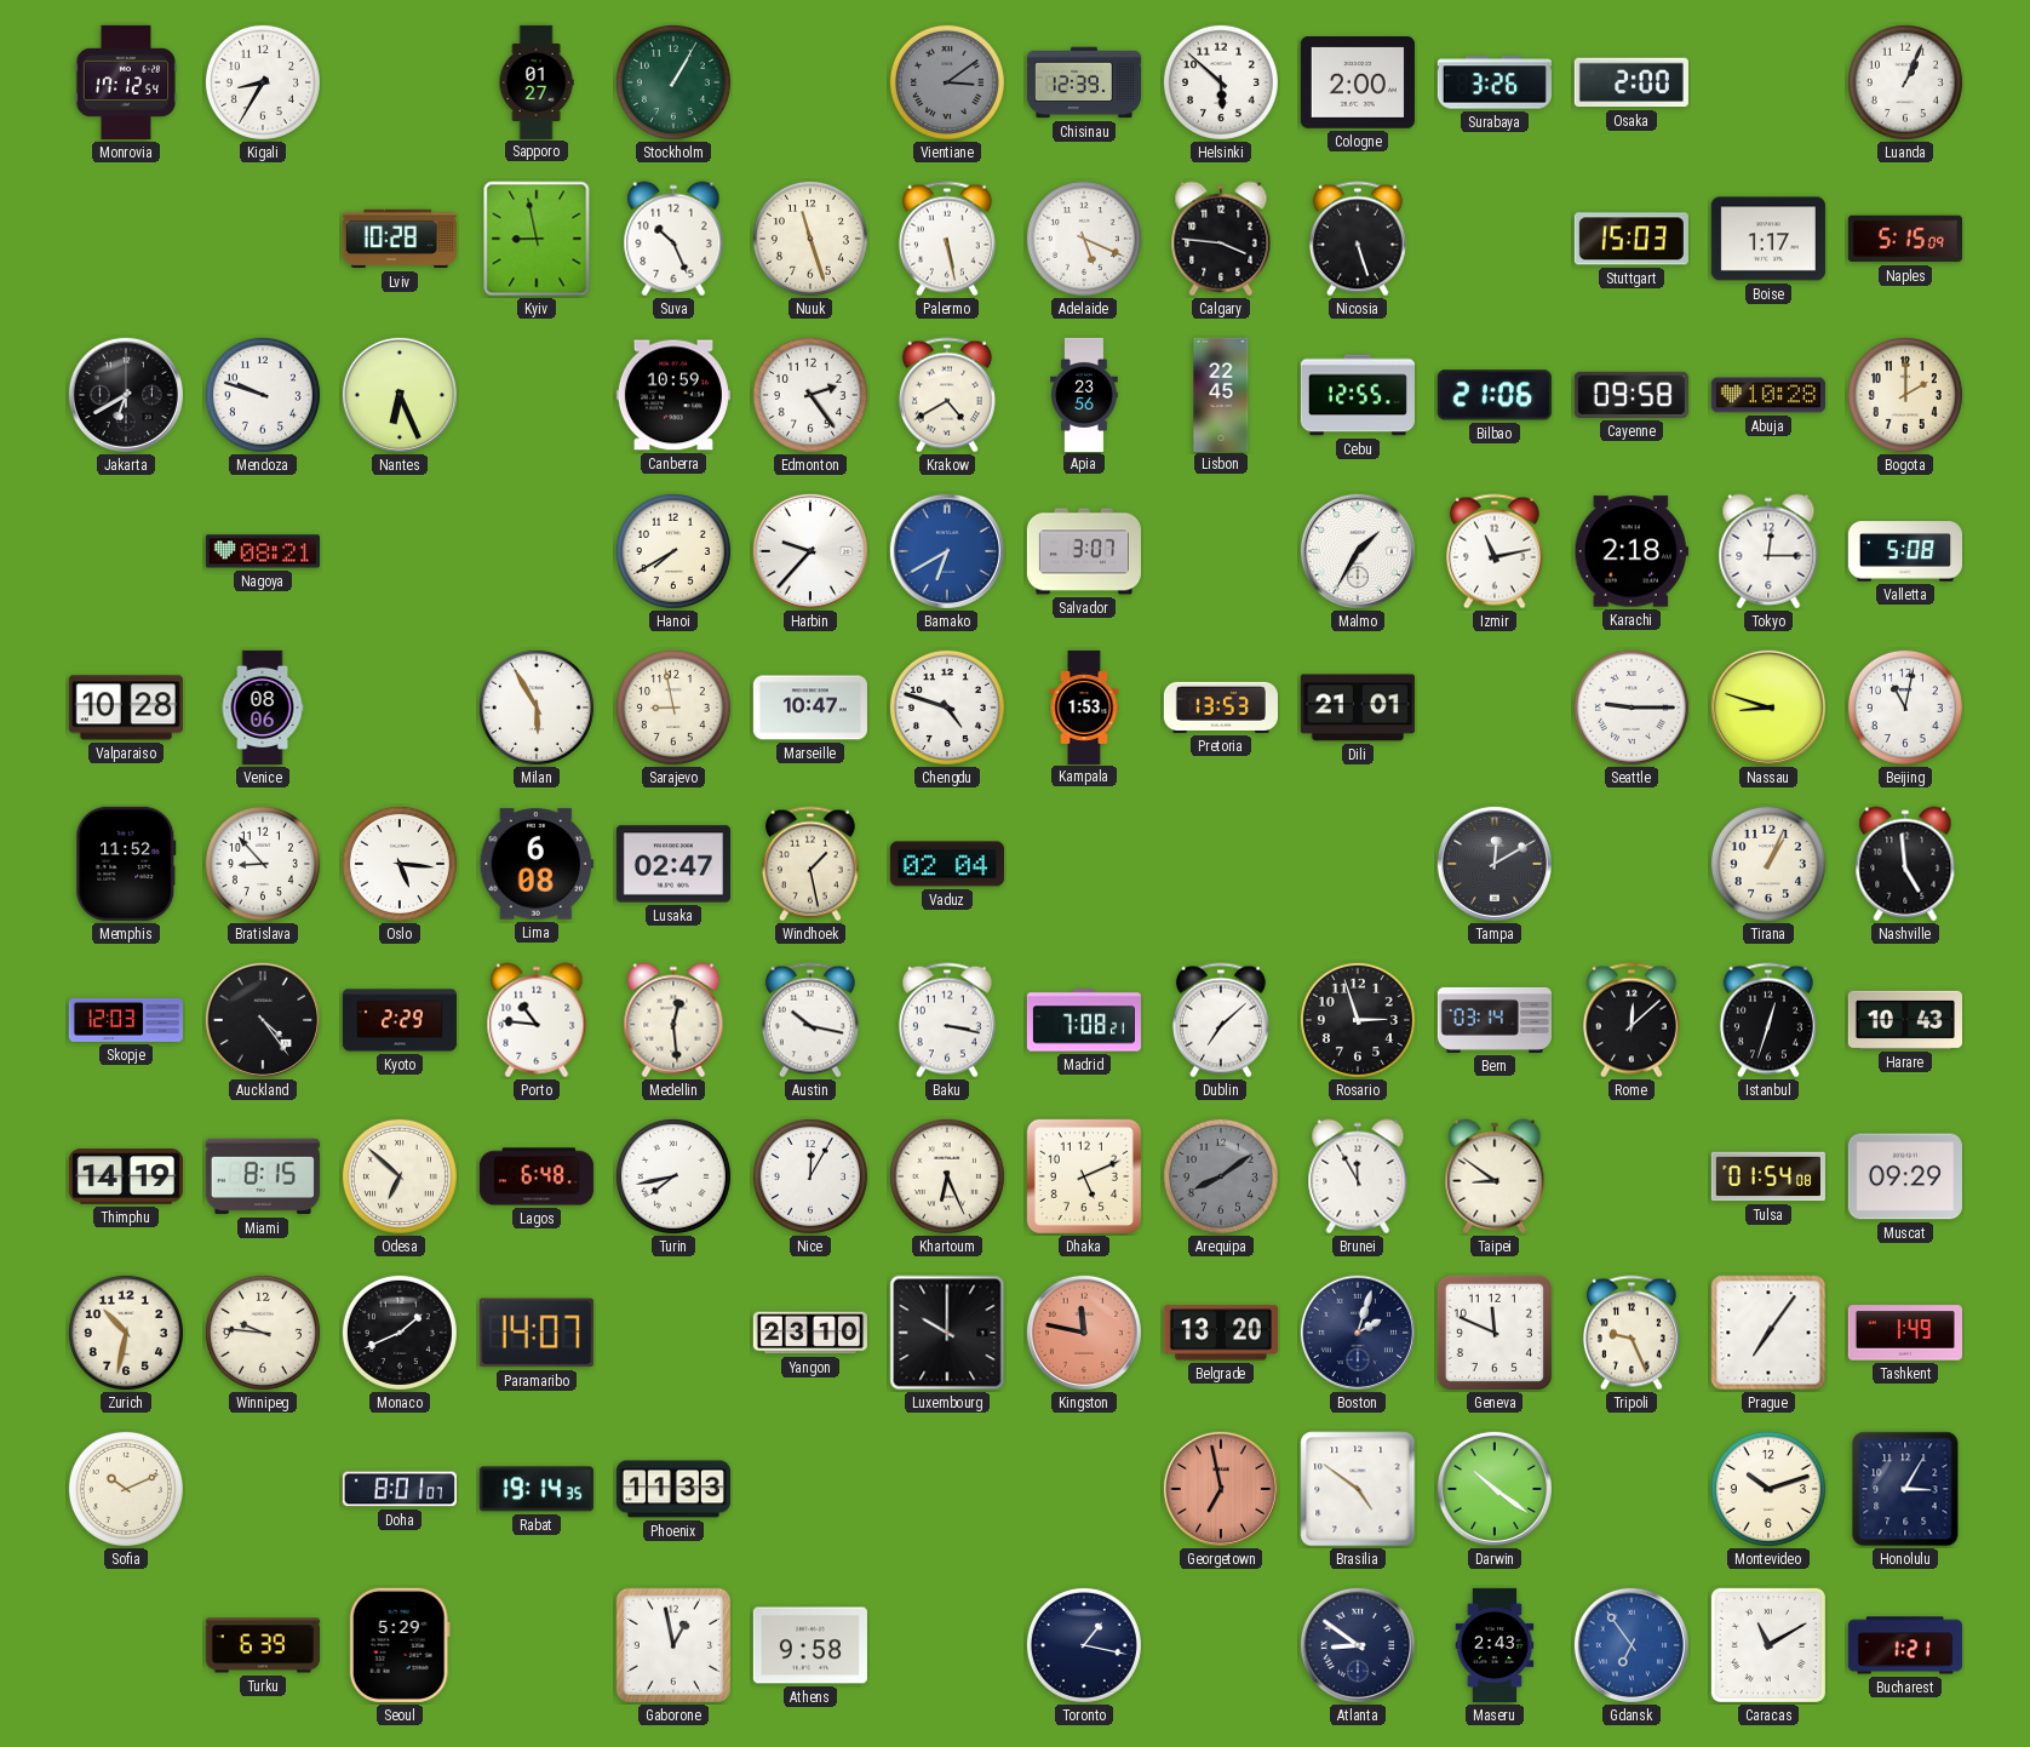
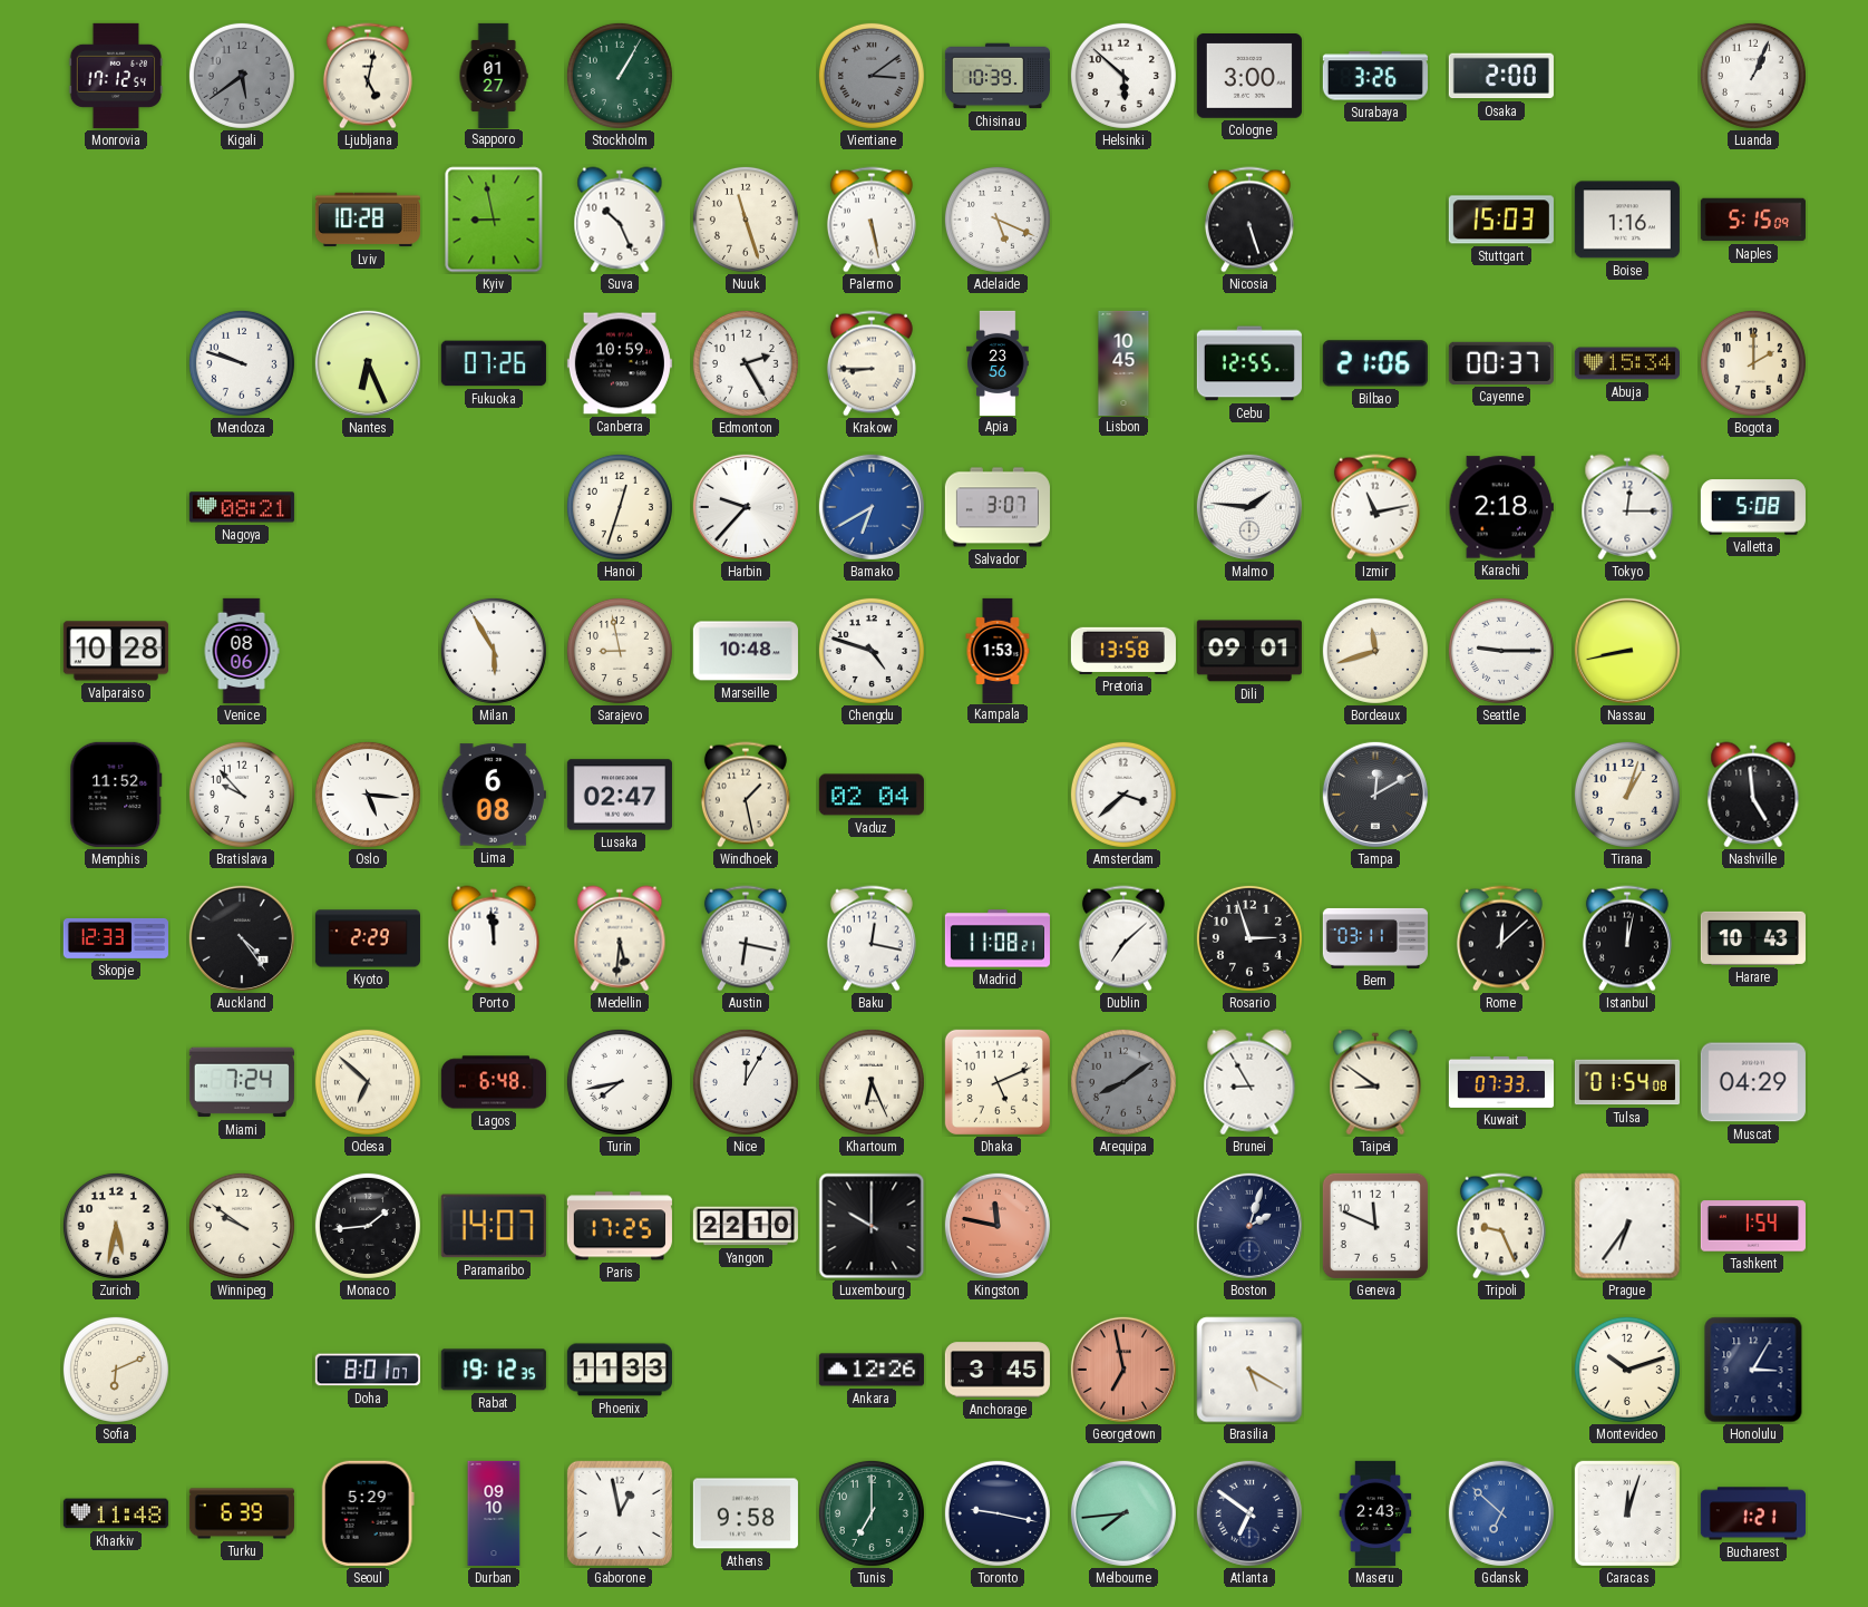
Kigali: 8:35 -> 5:39
Kigali dial: white -> grey
Ljubljana: none -> 5:02
Chisinau: 12:39 -> 10:39
Cologne: 2:00 -> 3:00
Calgary: 3:46 -> none
Boise: 1:17 -> 1:16
Jakarta: 6:40 -> none
Fukuoka: none -> 07:26
Edmonton: 2:24 -> 2:25
Krakow: 4:40 -> 8:45
Lisbon: 22:45 -> 10:45
Cayenne: 09:58 -> 00:37
Abuja: 10:28 -> 15:34
Hanoi: 7:40 -> 12:33
Malmo: 1:35 -> 1:46
Marseille: 10:47 -> 10:48
Pretoria: 13:53 -> 13:58
Dili: 21:01 -> 09:01
Bordeaux: none -> 11:42
Nassau: 8:48 -> 8:43
Beijing: 11:02 -> none
Bratislava: 8:53 -> 9:53
Amsterdam: none -> 3:38
Tirana: 1:04 -> 1:03
Skopje: 12:03 -> 12:33
Porto: 10:46 -> 11:59
Medellin: 12:29 -> 5:31
Austin: 10:17 -> 6:17
Baku: 3:17 -> 12:17
Madrid: 7:08 -> 11:08
Bern: 03:14 -> 03:11
Istanbul: 12:33 -> 12:02
Thimphu: 14:19 -> none
Miami: 8:15 -> 7:24
Brunei: 11:55 -> 8:55
Kuwait: none -> 07:33
Muscat: 09:29 -> 04:29
Zurich: 10:32 -> 5:32
Winnipeg: 9:46 -> 9:51
Monaco: 1:41 -> 1:44
Paris: none -> 17:25
Yangon: 23:10 -> 22:10
Belgrade: 13:20 -> none
Prague: 7:06 -> 6:36
Tashkent: 1:49 -> 1:54
Sofia: 10:11 -> 6:11
Rabat: 19:14 -> 19:12
Ankara: none -> 12:26
Anchorage: none -> 3:45
Brasilia: 4:51 -> 5:20
Darwin: 10:21 -> none
Kharkiv: none -> 11:48
Durban: none -> 09:10
Tunis: none -> 7:00
Toronto: 1:17 -> 9:17
Melbourne: none -> 7:44
Atlanta: 8:51 -> 6:51
Gdansk: 6:54 -> 6:52
Caracas: 11:10 -> 12:03
